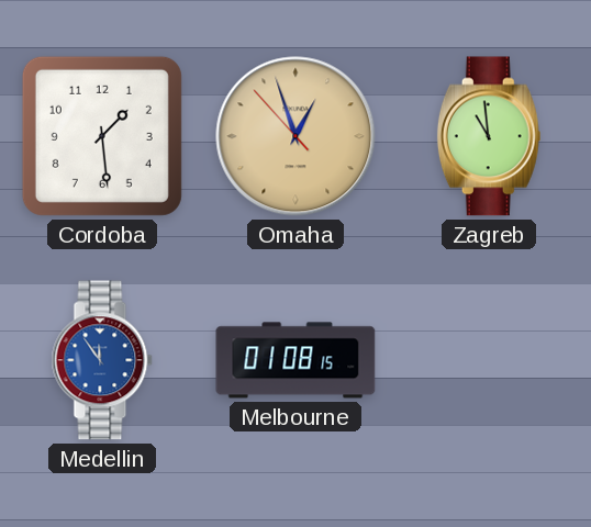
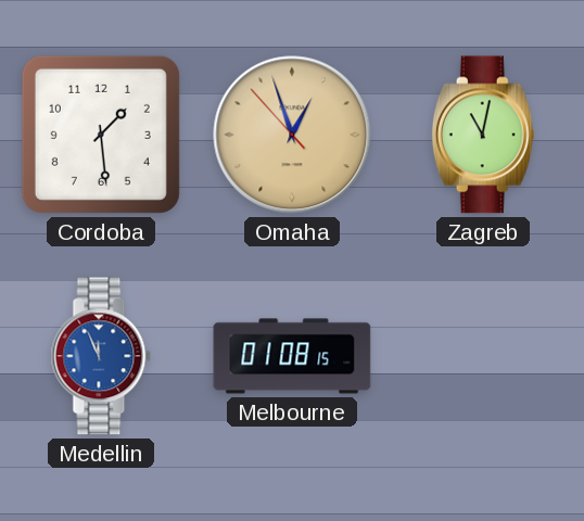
Zagreb: 10:59 -> 11:02
Medellin: 11:54 -> 11:56
